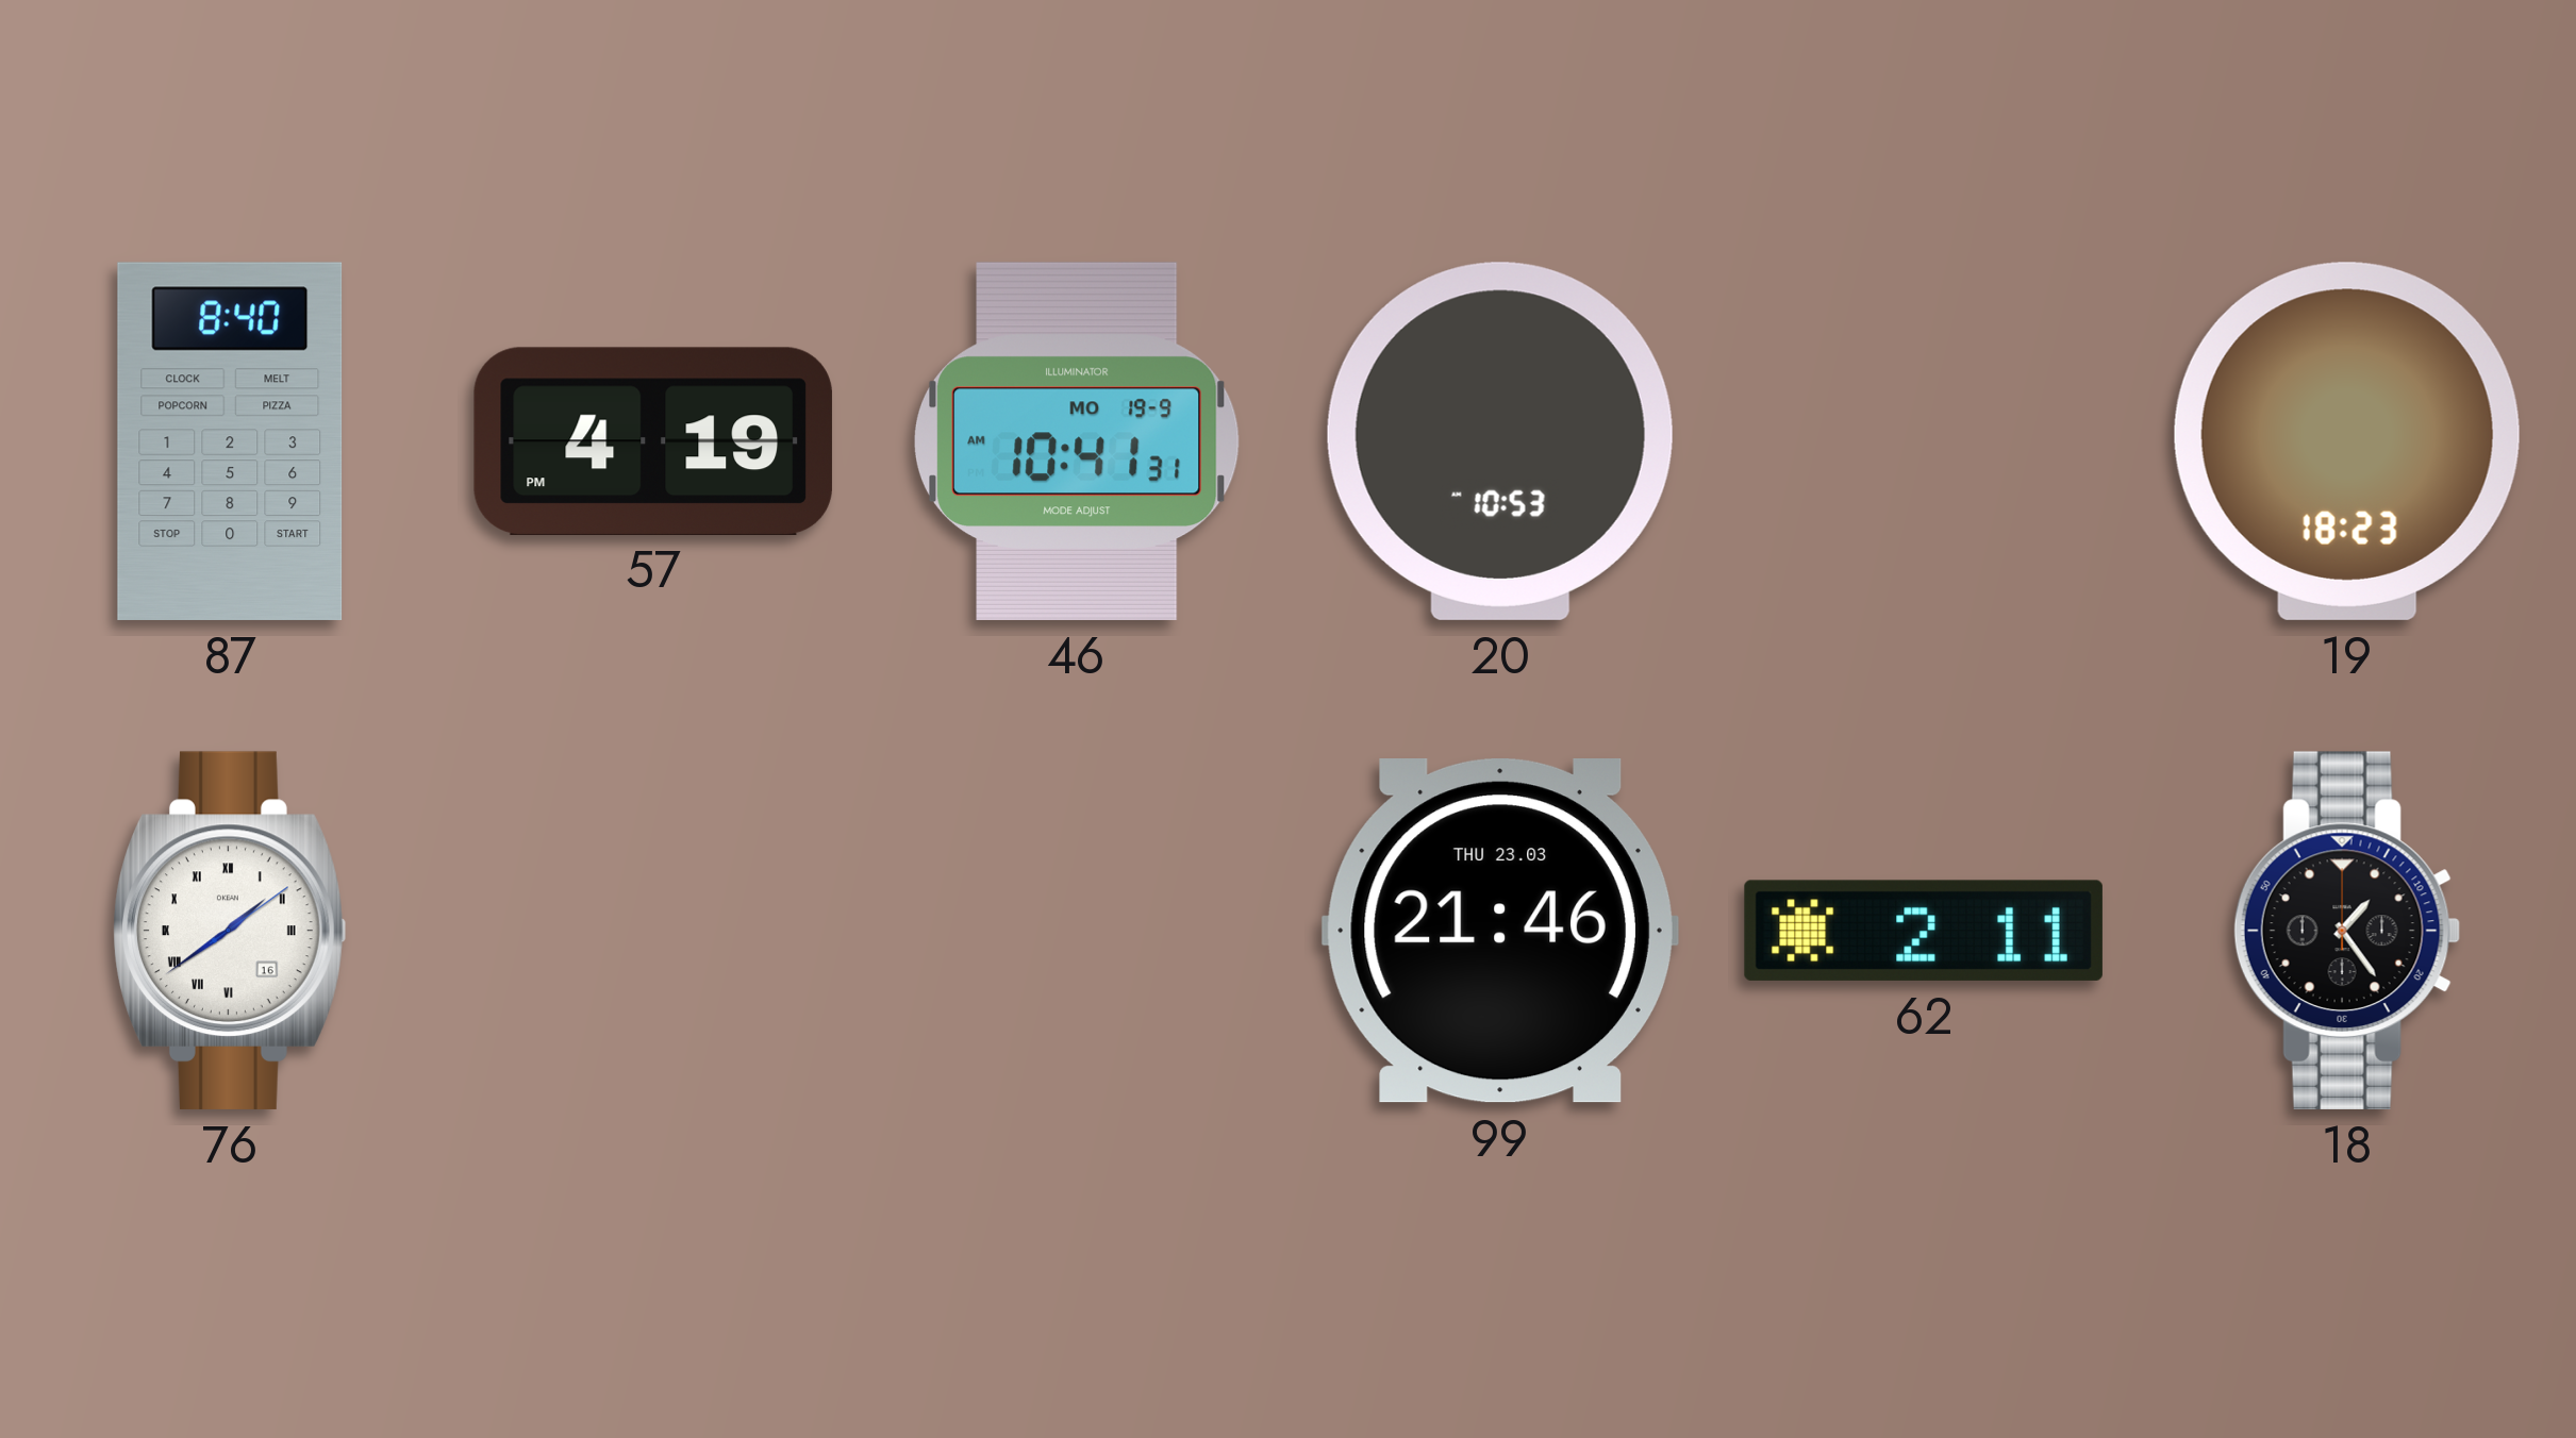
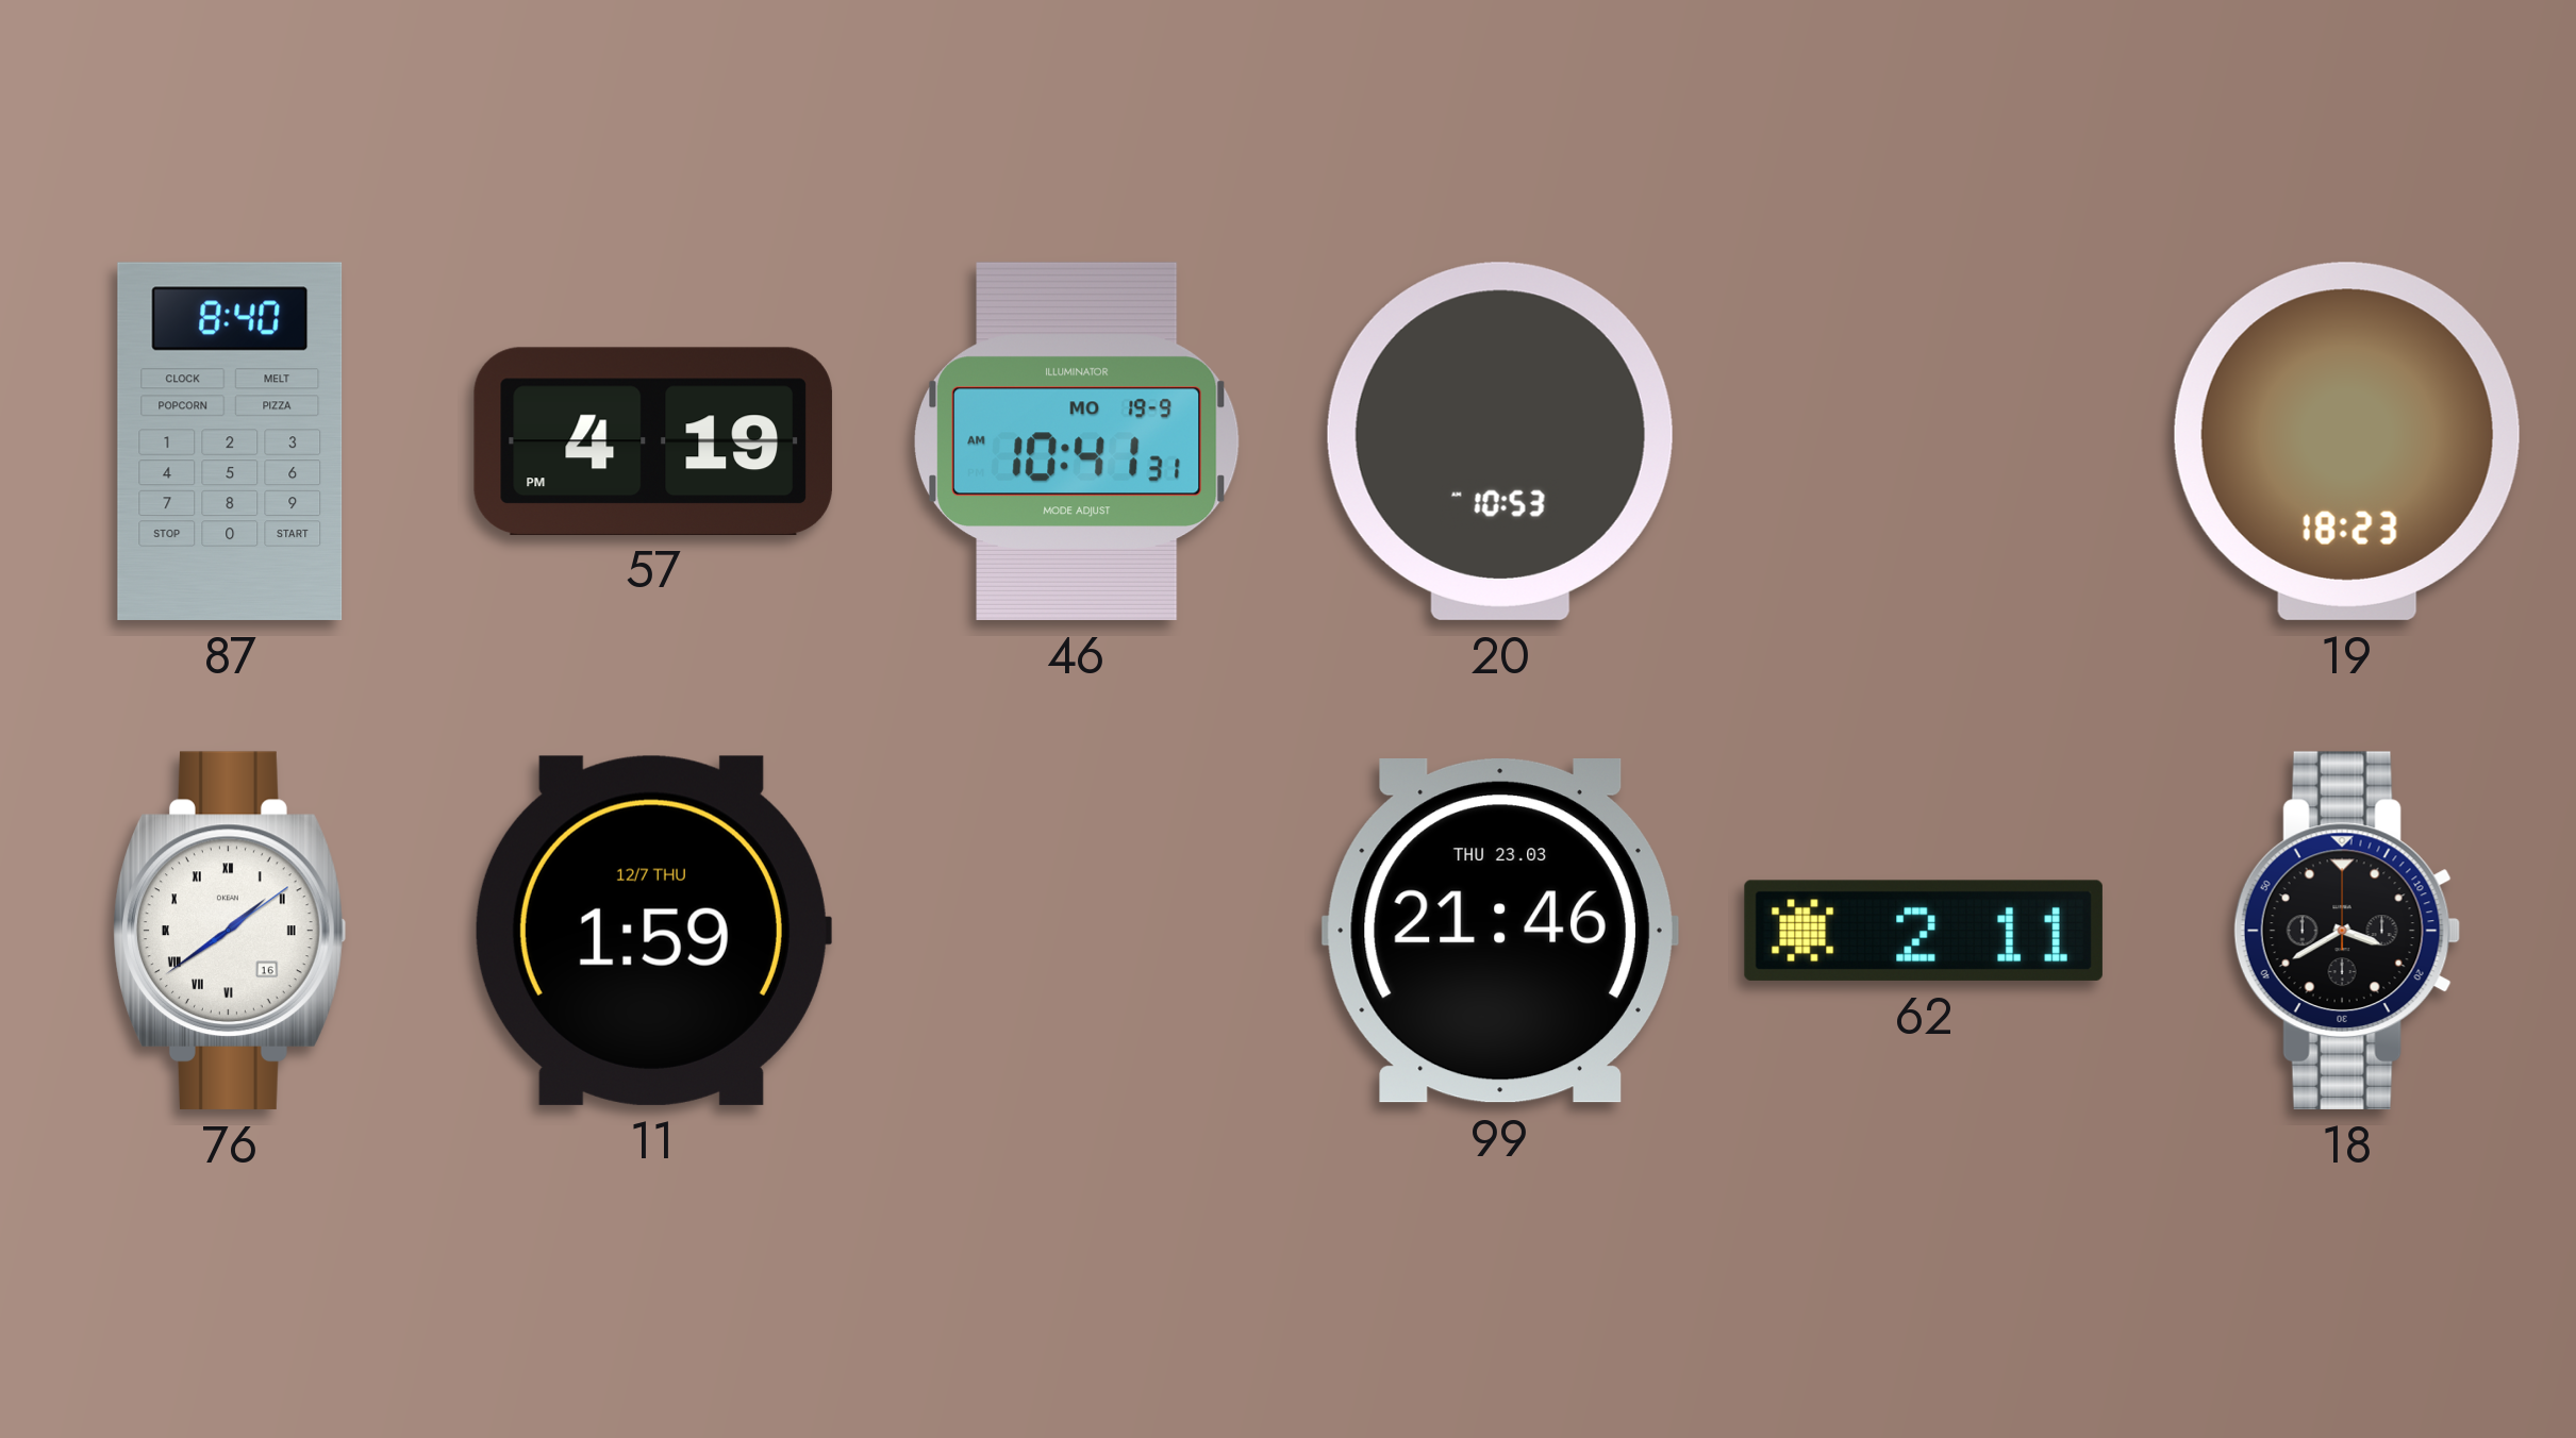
11: none -> 1:59
18: 1:24 -> 3:40
